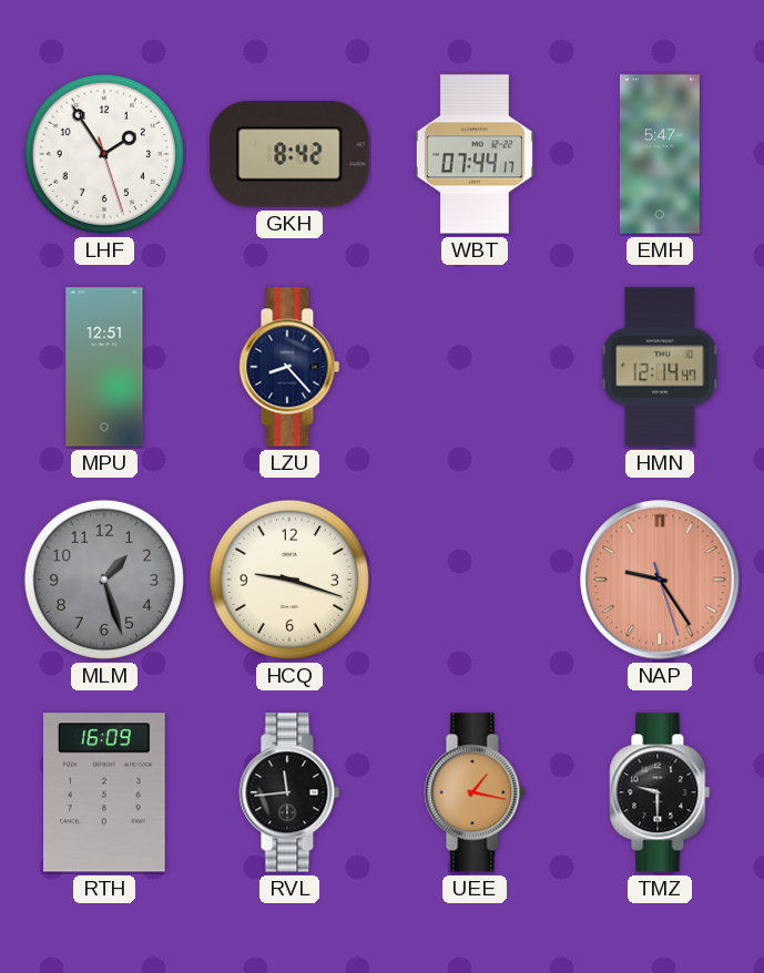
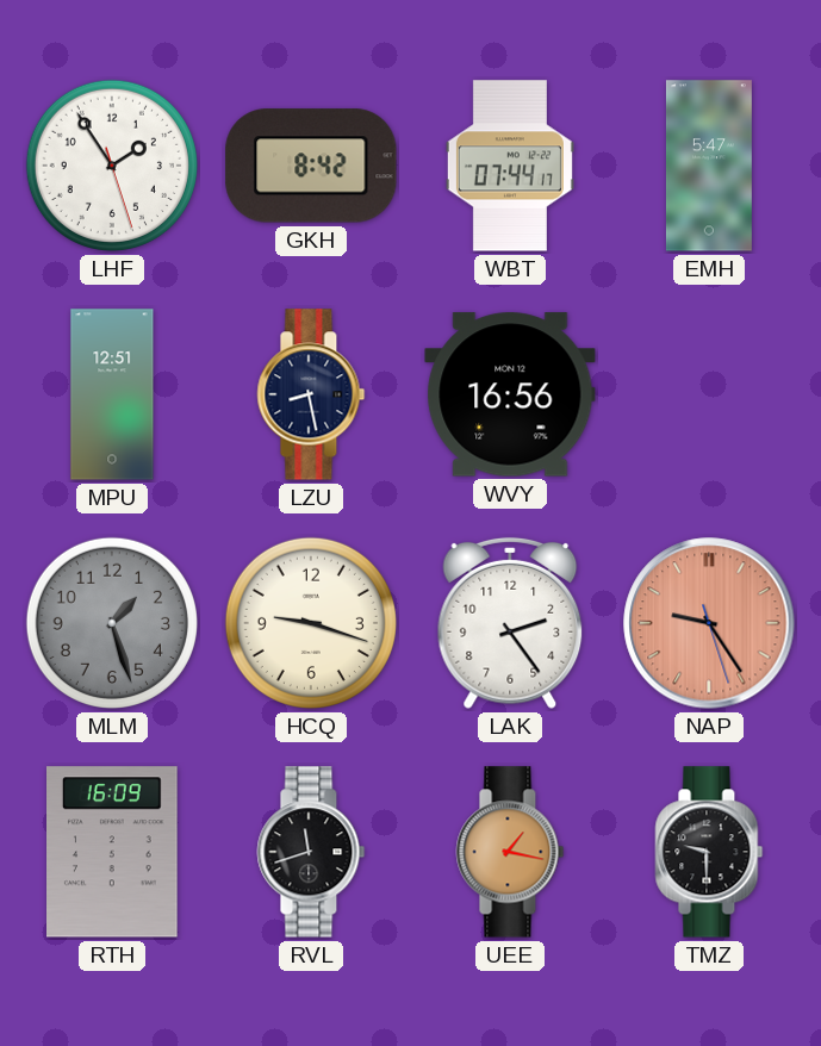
LZU: 8:23 -> 8:28
WVY: none -> 16:56
HMN: 12:14 -> none
LAK: none -> 2:24
RVL: 11:44 -> 11:42
